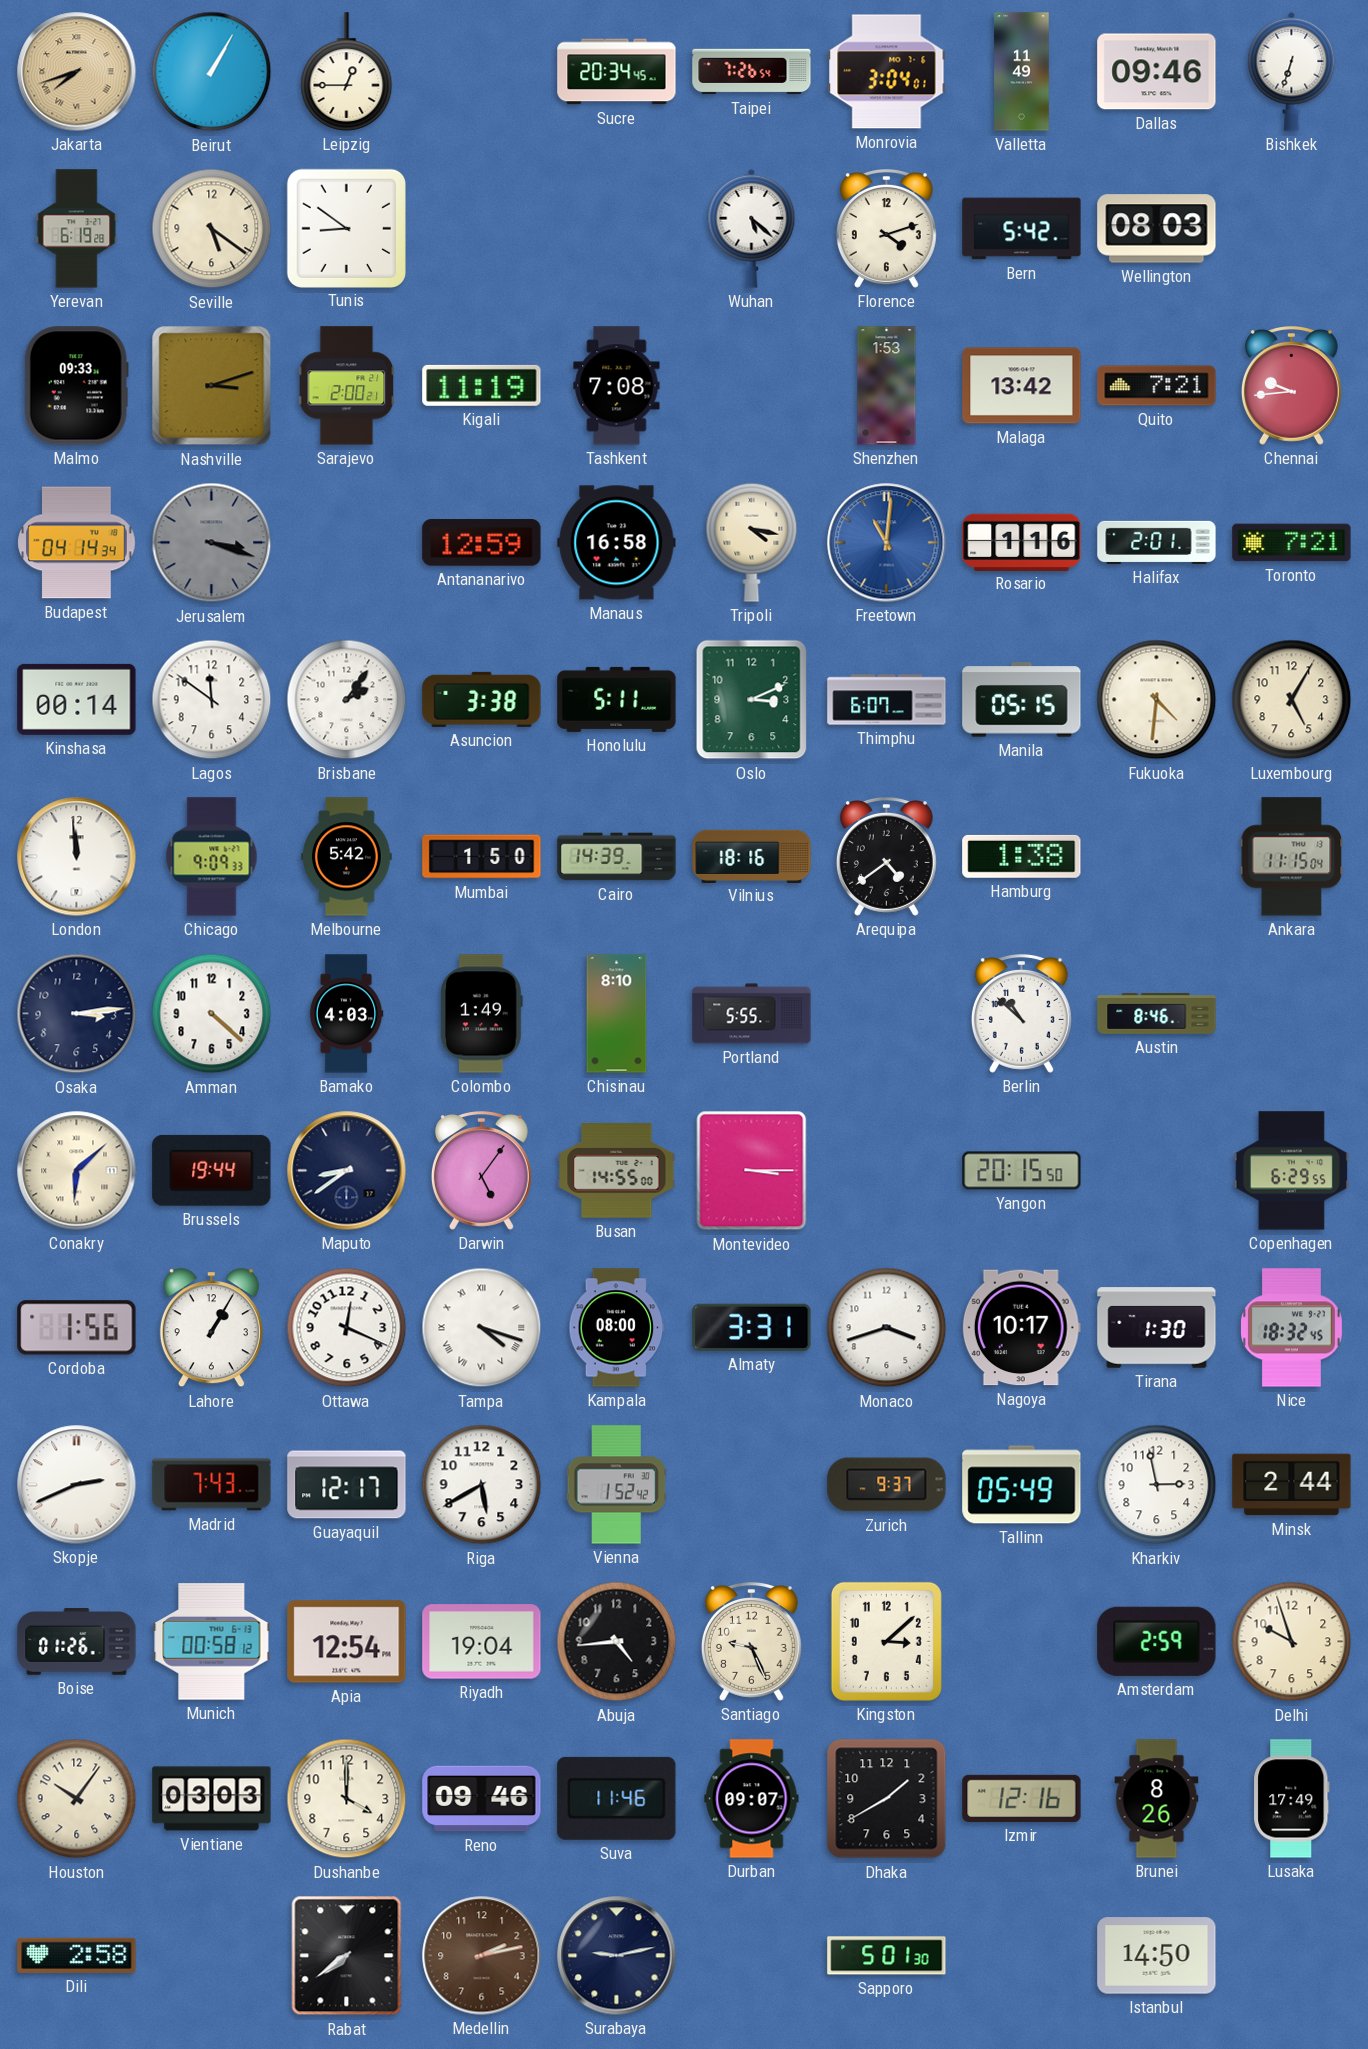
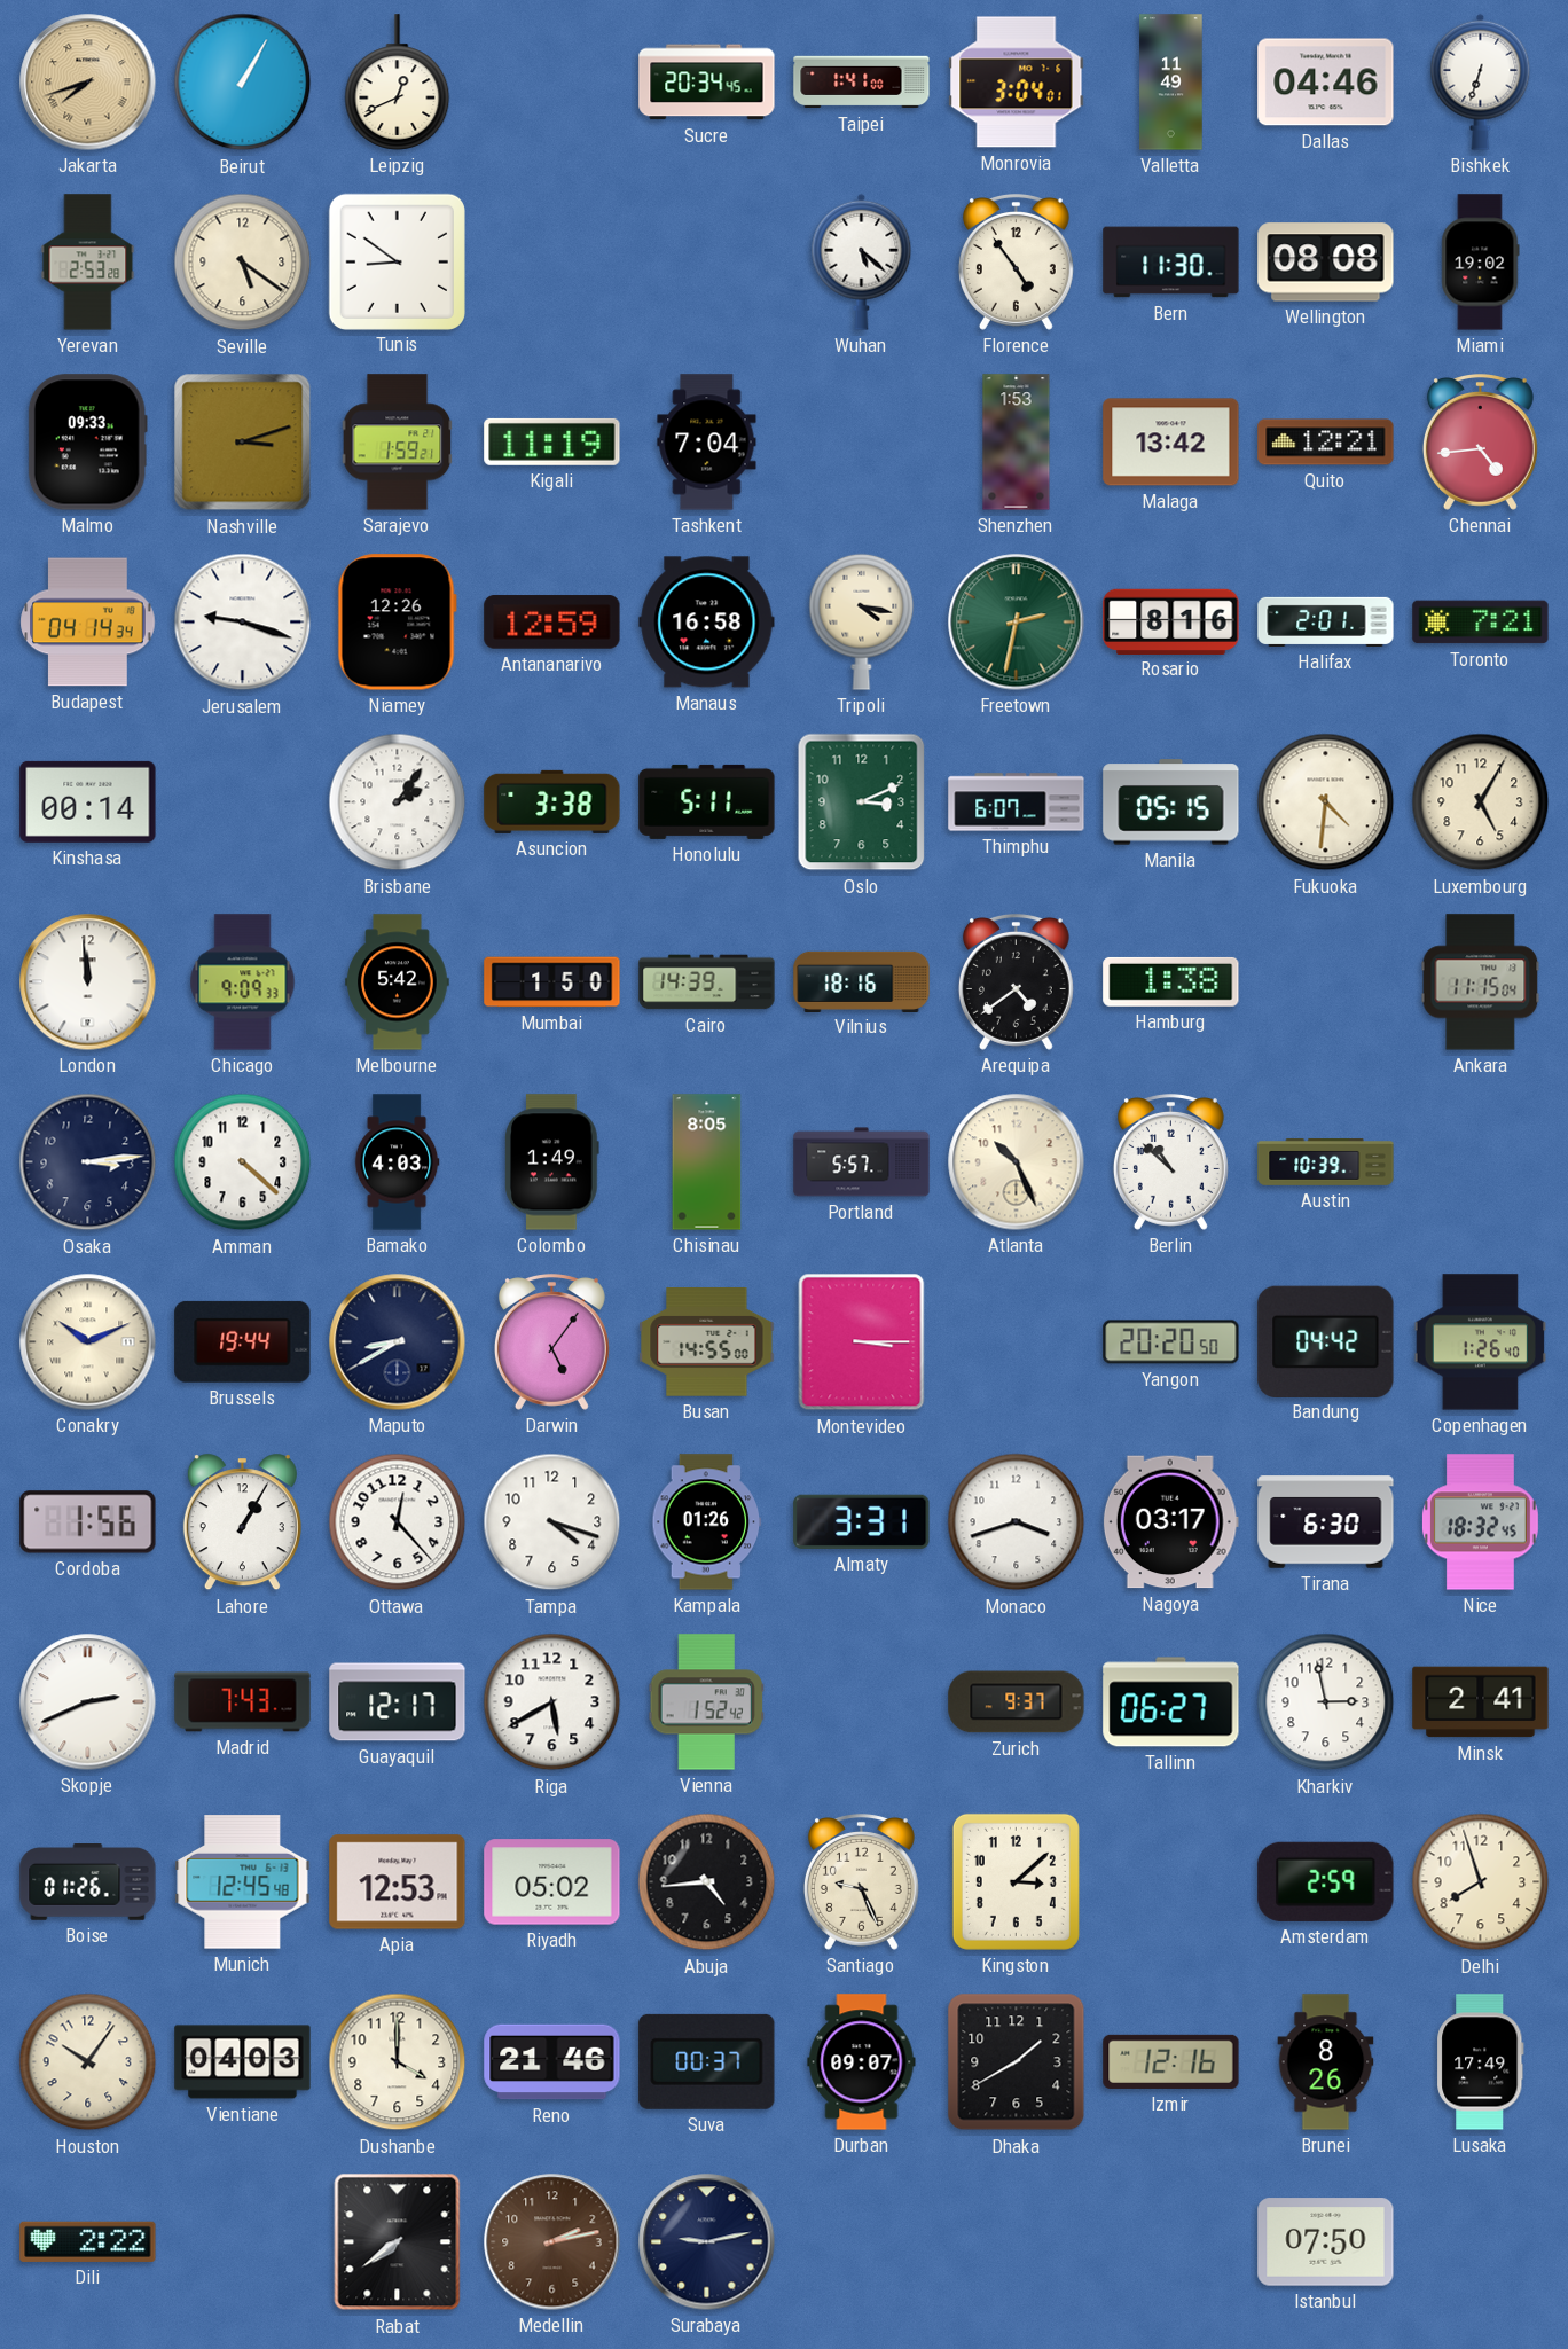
Leipzig: 12:45 -> 12:41
Taipei: 7:26 -> 1:41
Dallas: 09:46 -> 04:46
Yerevan: 6:19 -> 2:53
Florence: 4:12 -> 4:54
Bern: 5:42 -> 11:30
Wellington: 08:03 -> 08:08
Miami: none -> 19:02
Sarajevo: 2:00 -> 1:59
Tashkent: 7:08 -> 7:04
Quito: 7:21 -> 12:21
Chennai: 9:44 -> 4:44
Jerusalem: 3:18 -> 9:18
Jerusalem dial: grey -> white
Niamey: none -> 12:26
Freetown: 11:01 -> 2:32
Freetown dial: blue -> green
Rosario: 1:16 -> 8:16
Lagos: 11:51 -> none
Chisinau: 8:10 -> 8:05
Portland: 5:55 -> 5:57
Atlanta: none -> 10:26
Austin: 8:46 -> 10:39
Conakry: 6:08 -> 10:11
Maputo: 8:39 -> 8:40
Yangon: 20:15 -> 20:20
Bandung: none -> 04:42
Copenhagen: 6:29 -> 1:26
Ottawa: 12:19 -> 12:23
Tampa numerals: Roman -> Arabic
Kampala: 08:00 -> 01:26
Nagoya: 10:17 -> 03:17
Tirana: 1:30 -> 6:30
Tallinn: 05:49 -> 06:27
Minsk: 2:44 -> 2:41
Munich: 00:58 -> 12:45
Apia: 12:54 -> 12:53
Riyadh: 19:04 -> 05:02
Delhi: 9:57 -> 7:57
Vientiane: 03:03 -> 04:03
Reno: 09:46 -> 21:46
Suva: 11:46 -> 00:37
Dili: 2:58 -> 2:22
Sapporo: 5:01 -> none
Istanbul: 14:50 -> 07:50
